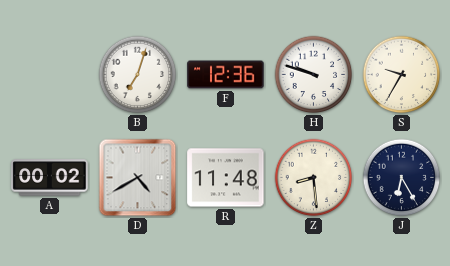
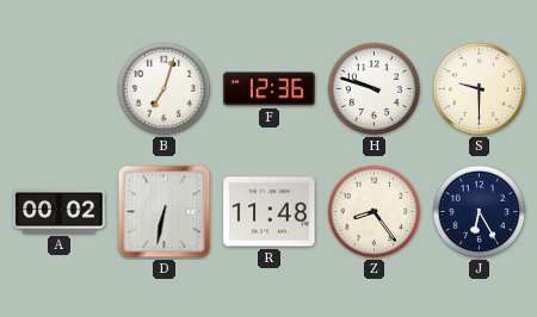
S: 9:35 -> 9:30
D: 4:40 -> 6:32
Z: 8:29 -> 8:24
